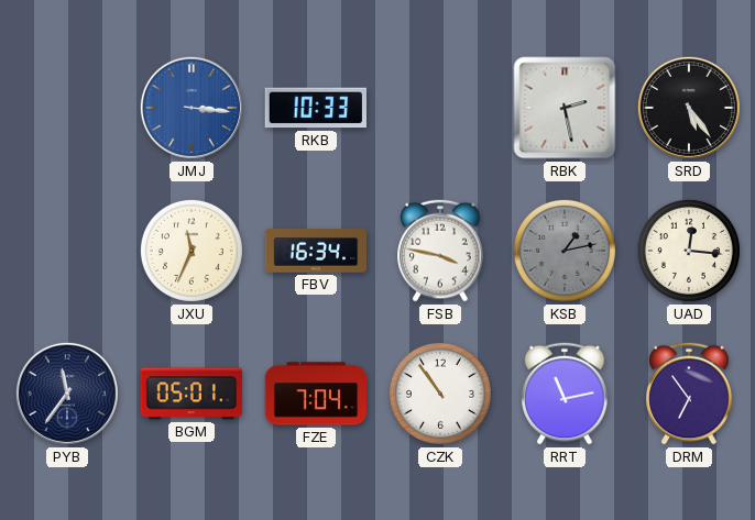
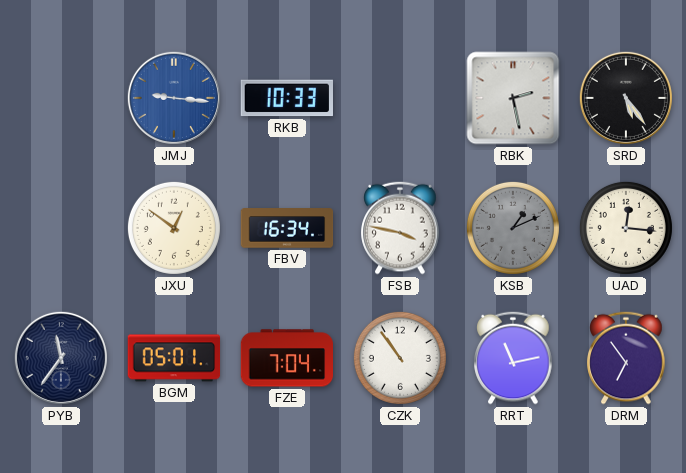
JMJ: 3:16 -> 9:16
JXU: 11:34 -> 12:51
KSB: 1:13 -> 1:11
